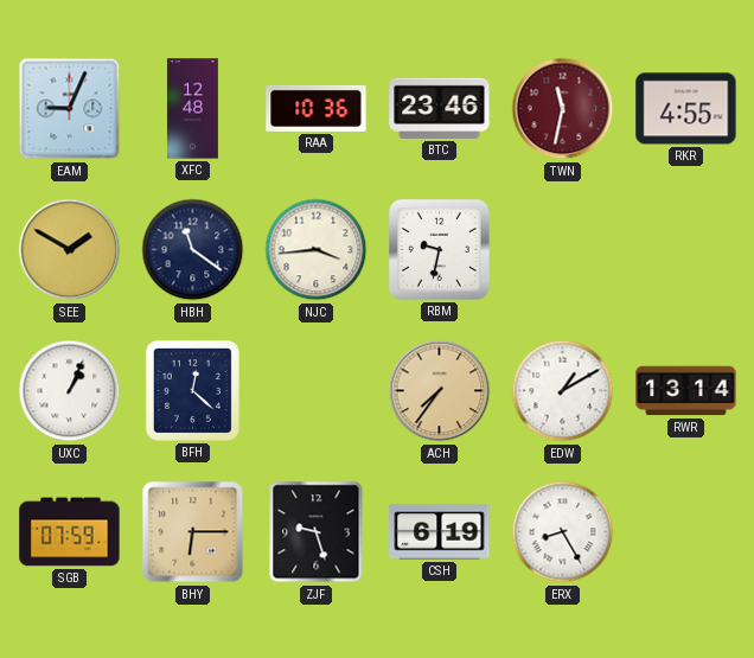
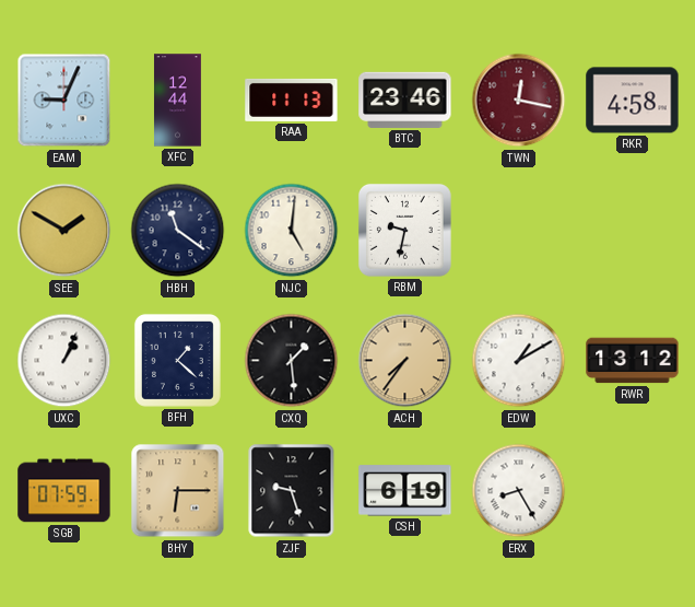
XFC: 12:48 -> 12:44
RAA: 10:36 -> 11:13
TWN: 11:32 -> 12:17
RKR: 4:55 -> 4:58
NJC: 3:44 -> 5:01
BFH: 12:22 -> 1:22
CXQ: none -> 1:29
RWR: 13:14 -> 13:12
